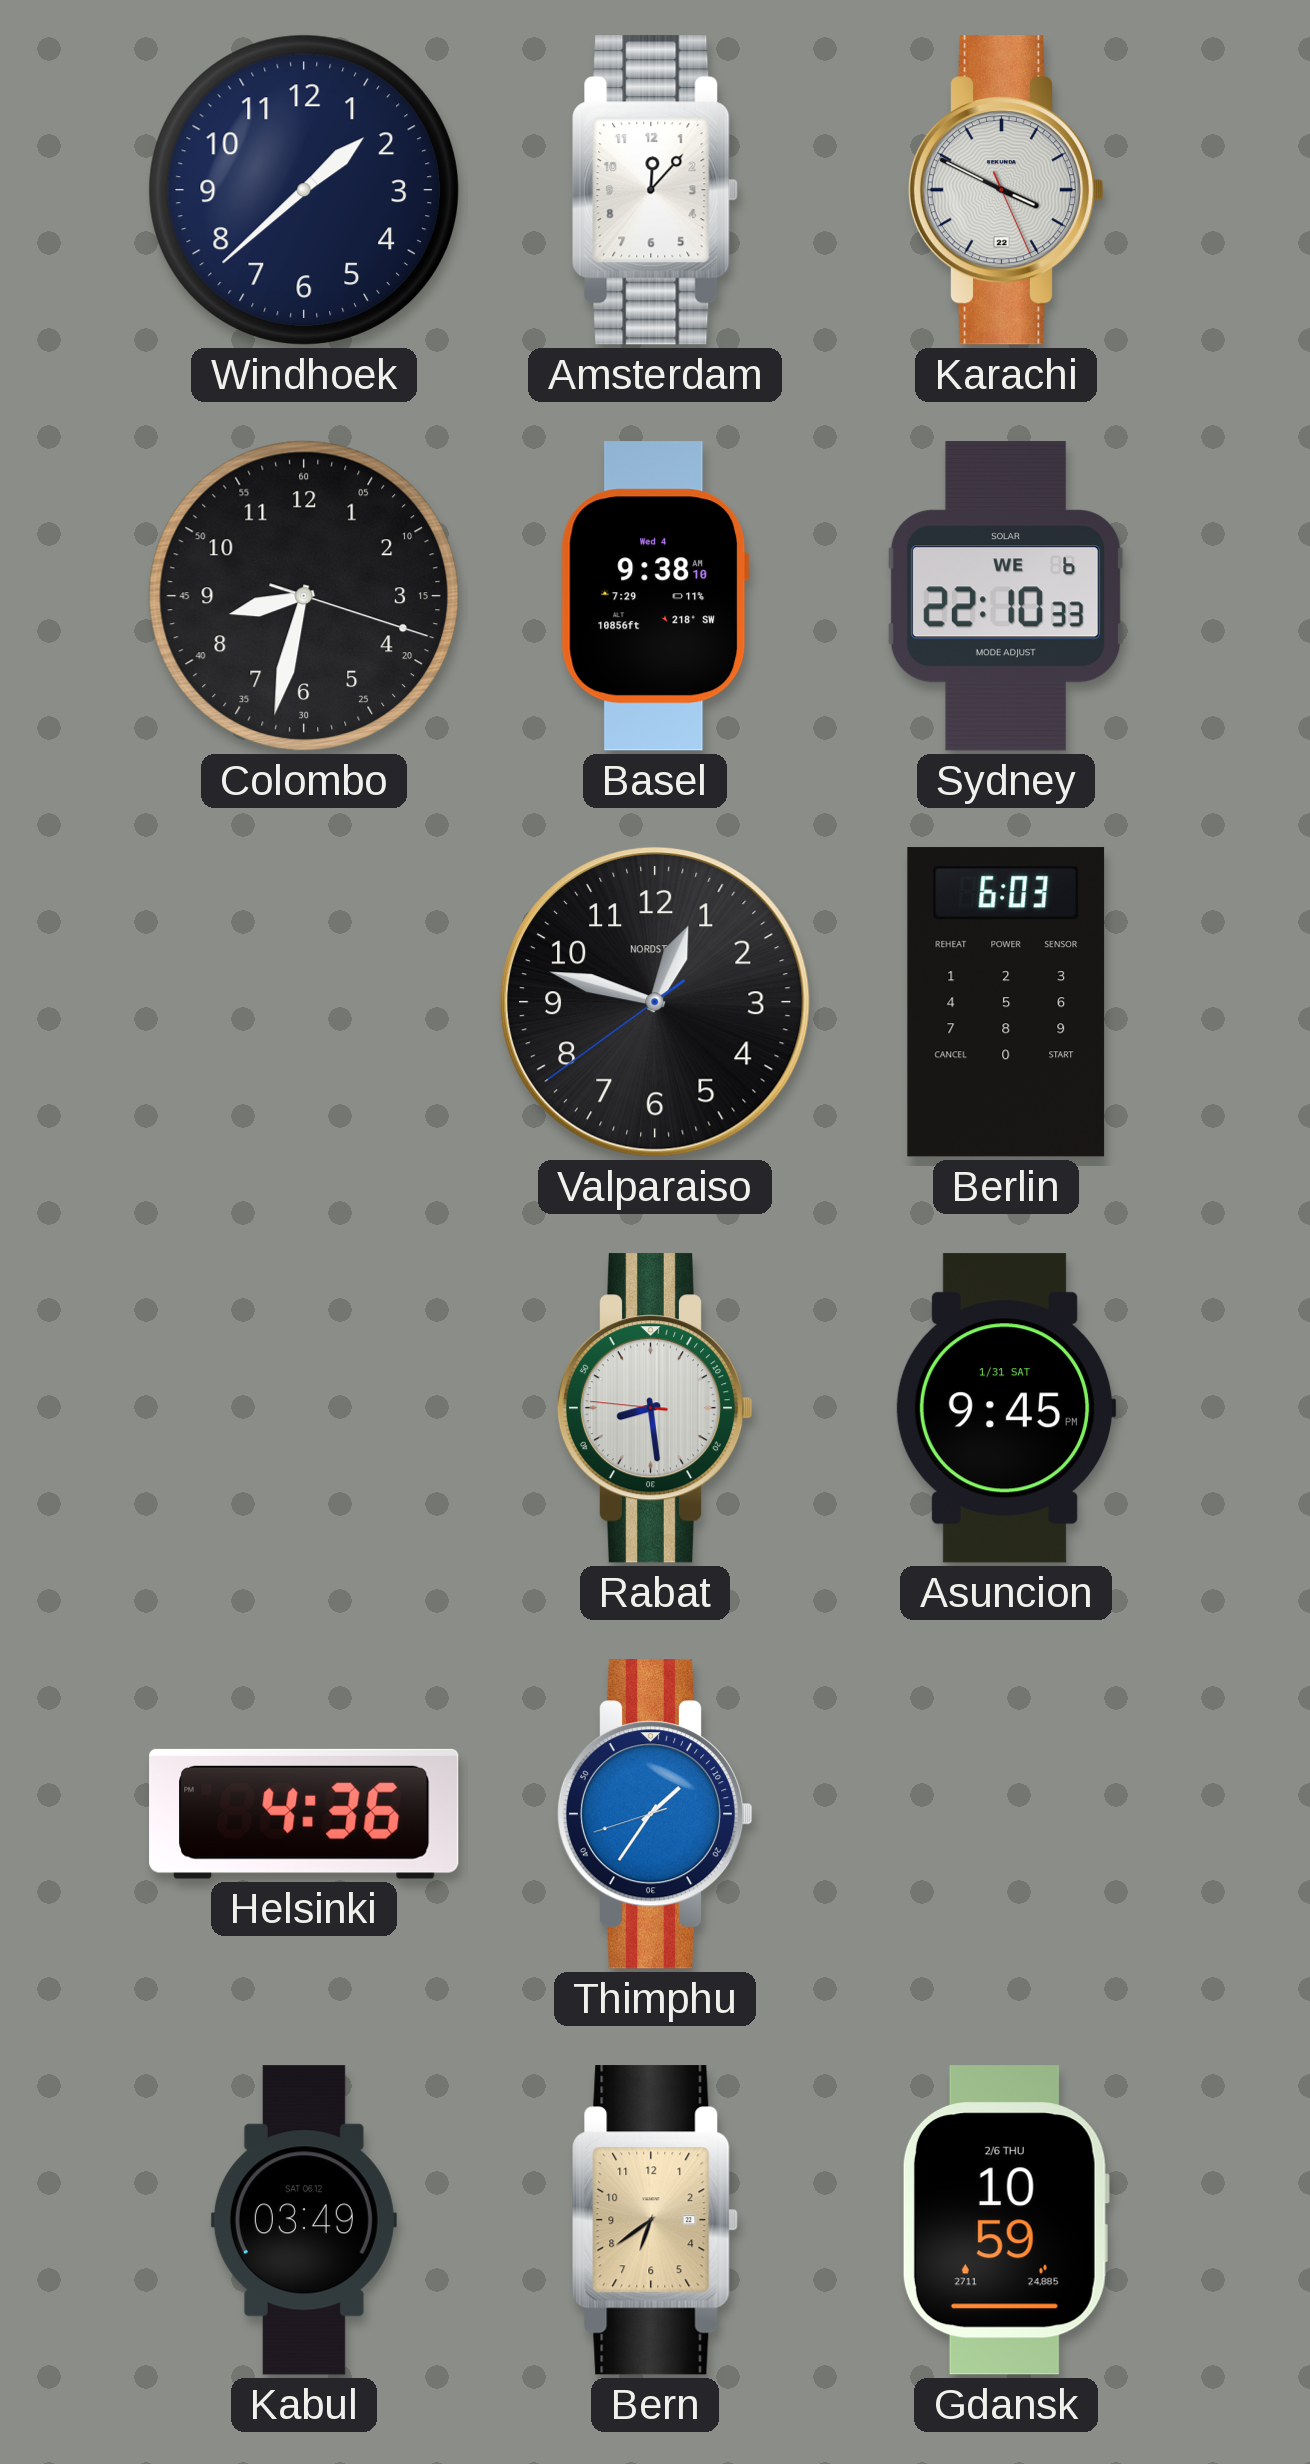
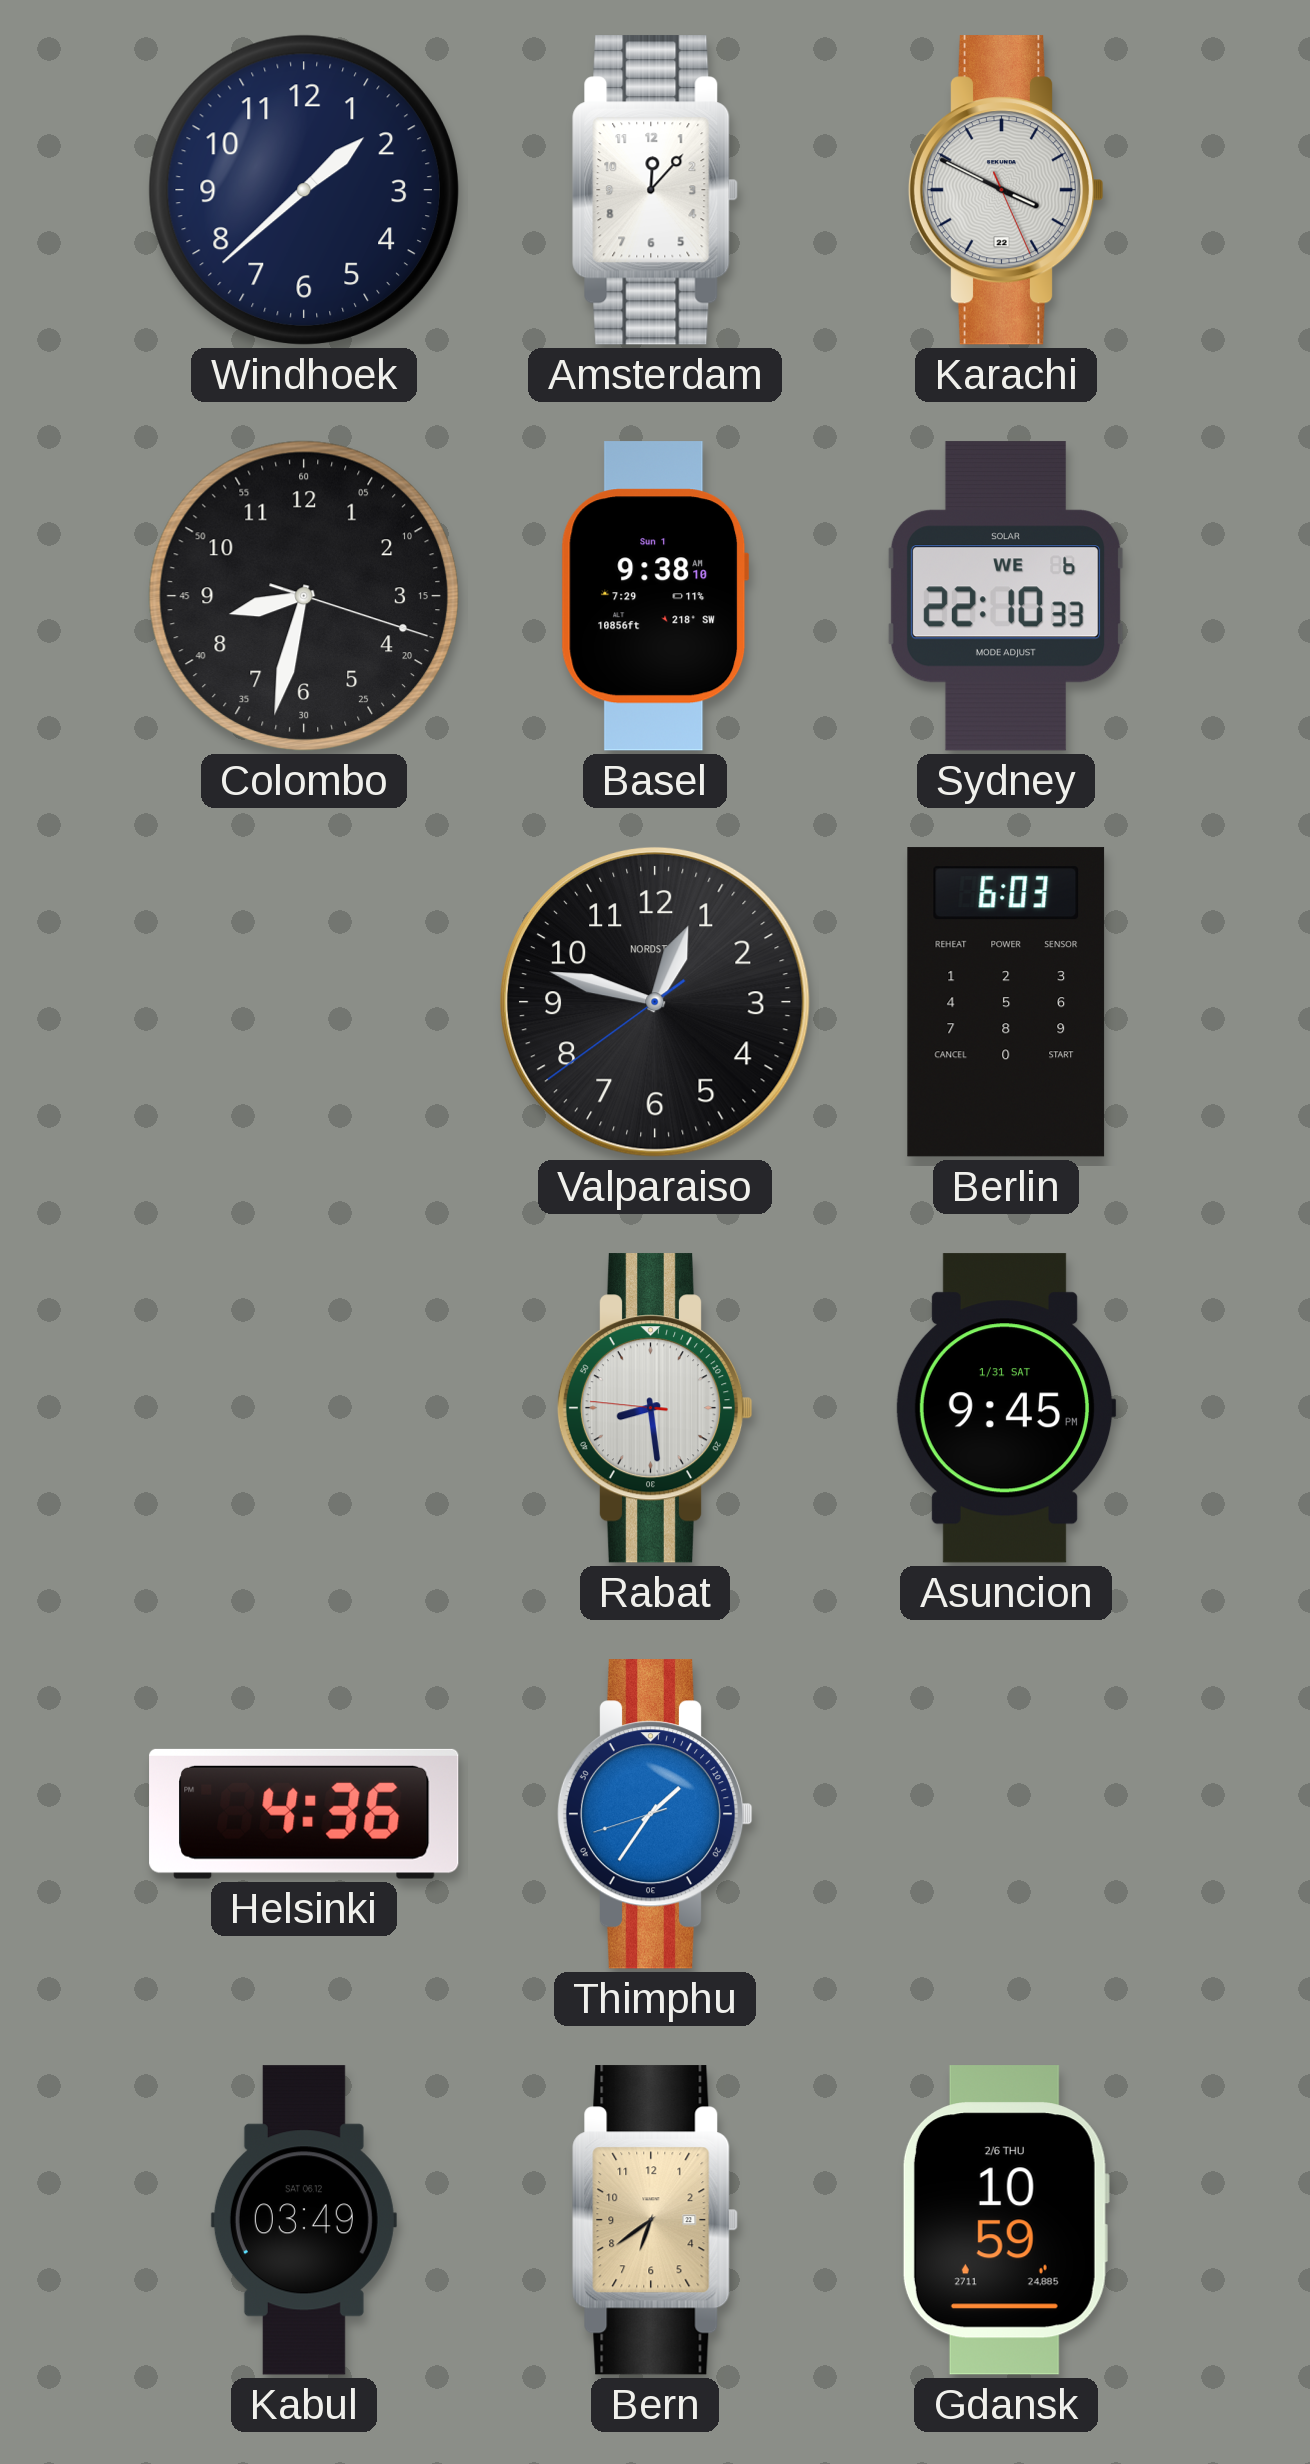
Basel date: Wed 4 -> Sun 1
